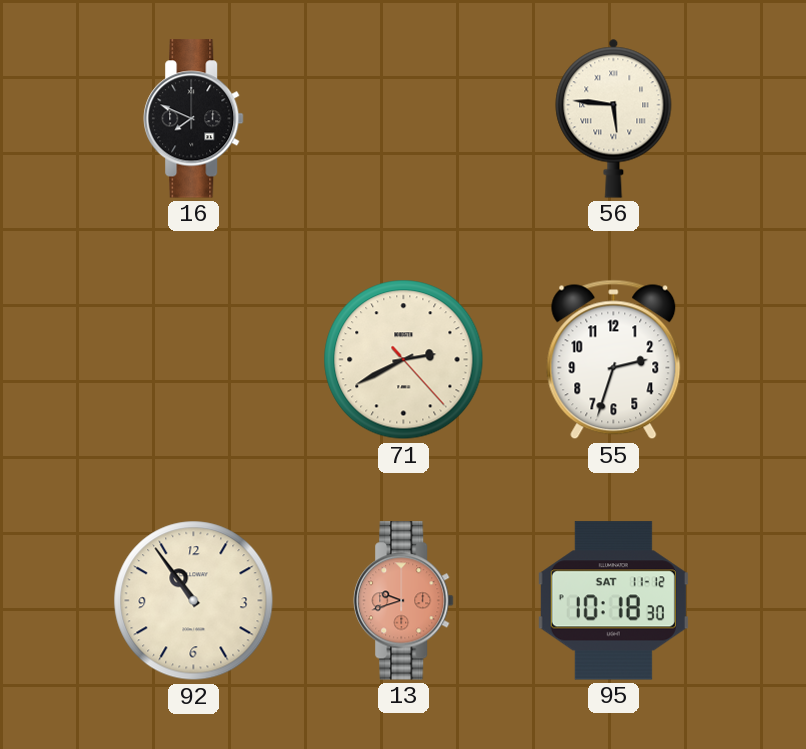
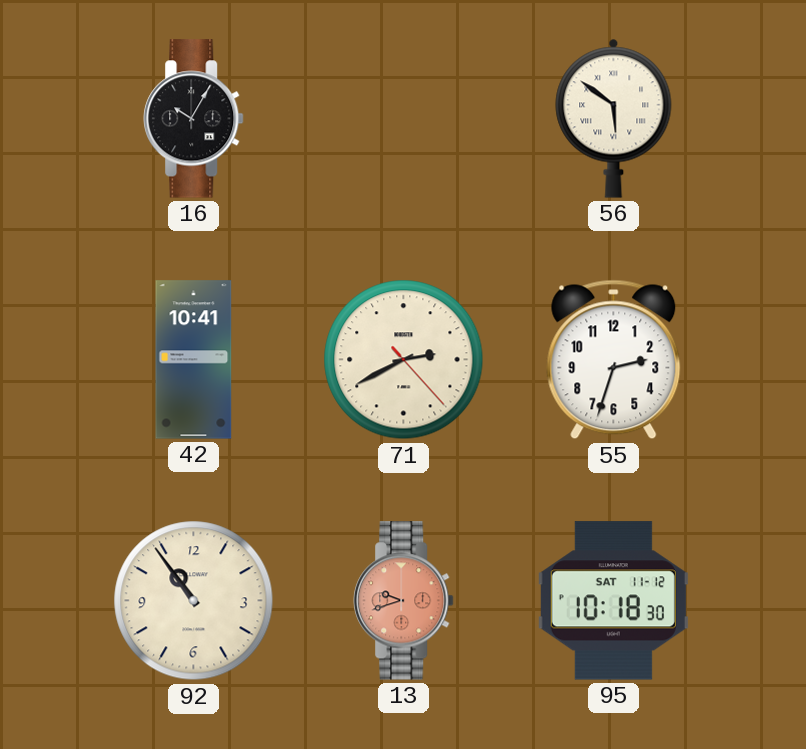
16: 7:49 -> 10:05
56: 5:46 -> 5:51
42: none -> 10:41
